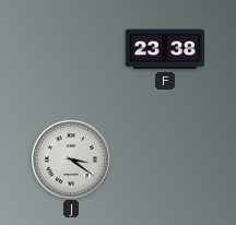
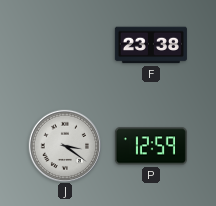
P: none -> 12:59
